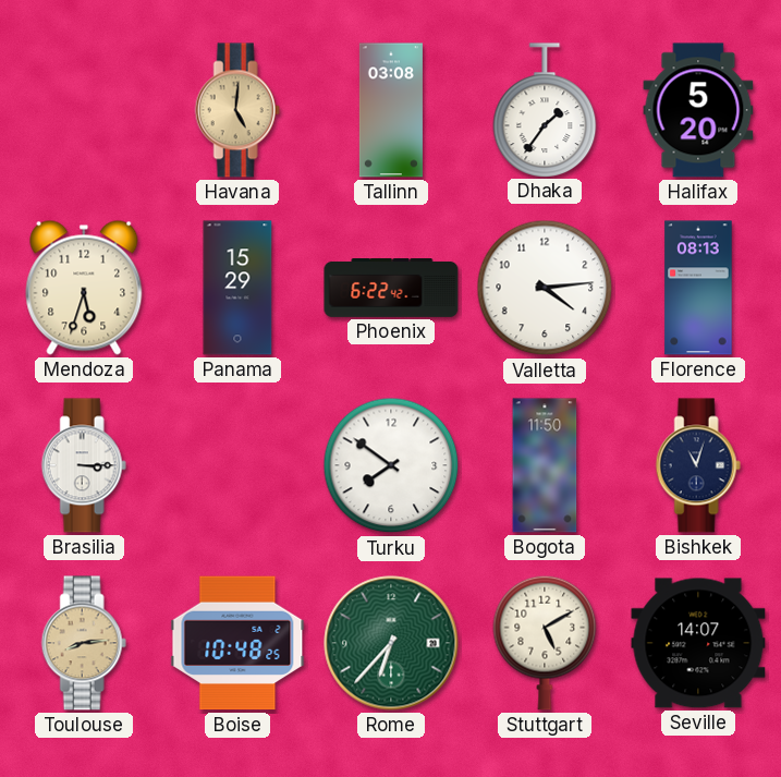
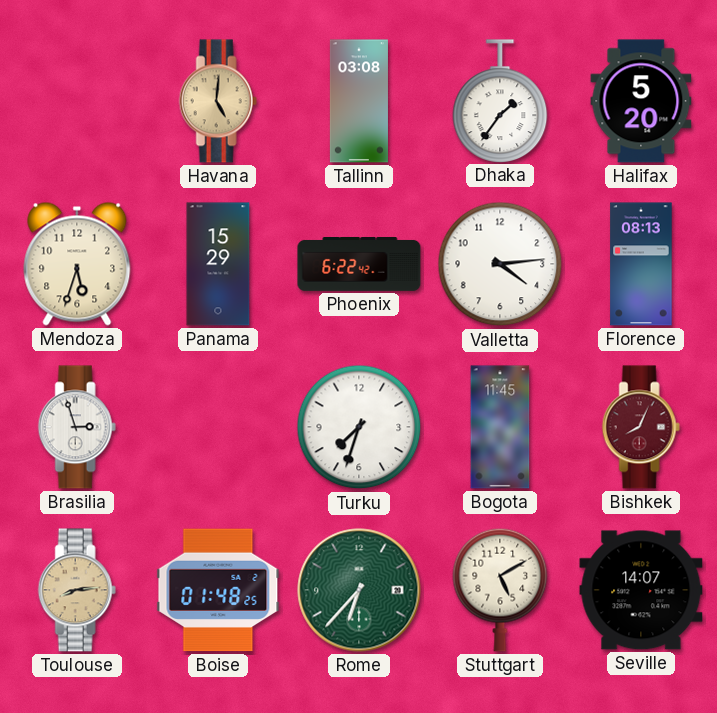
Brasilia: 3:15 -> 2:57
Turku: 7:51 -> 7:33
Bogota: 11:50 -> 11:45
Bishkek: 11:03 -> 8:04
Bishkek dial: navy -> burgundy
Boise: 10:48 -> 01:48
